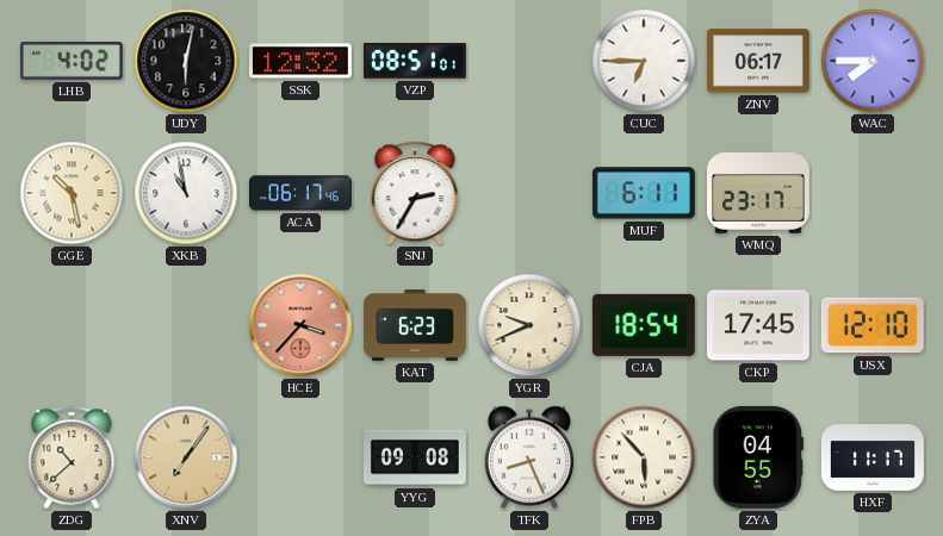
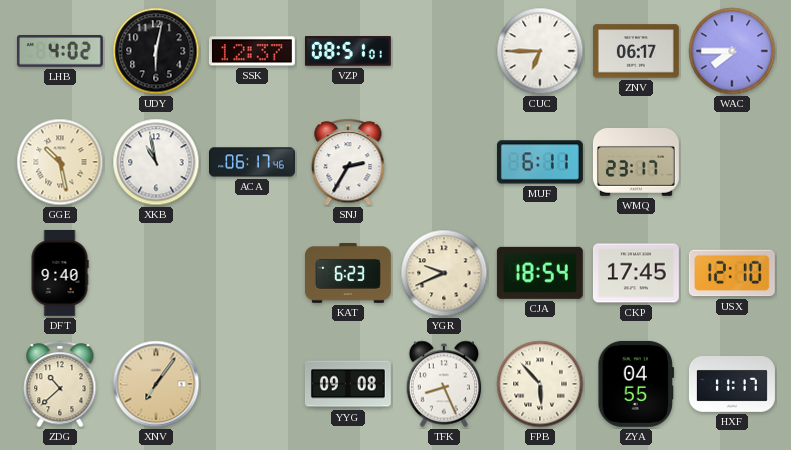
SSK: 12:32 -> 12:37
DFT: none -> 9:40
HCE: 3:37 -> none
